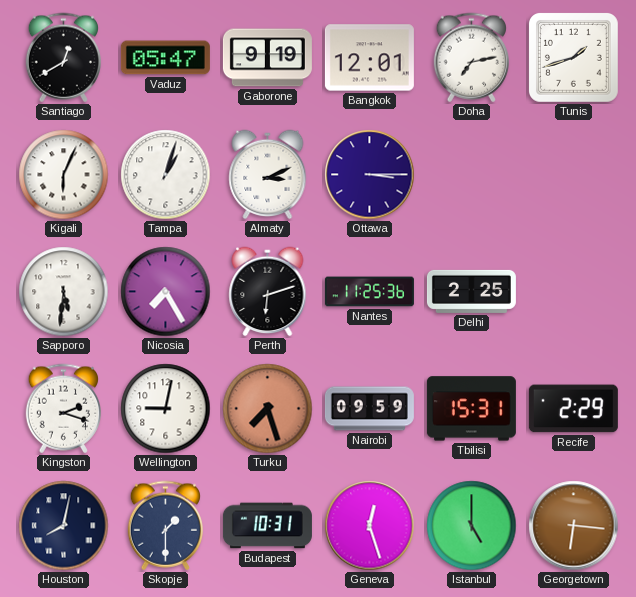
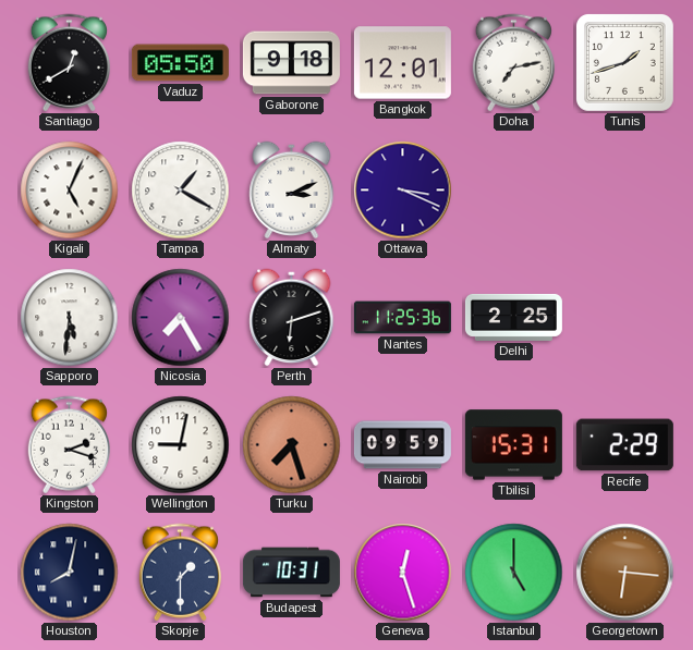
Vaduz: 05:47 -> 05:50
Gaborone: 9:19 -> 9:18
Kigali: 6:04 -> 5:04
Tampa: 1:03 -> 1:20
Ottawa: 3:15 -> 3:19
